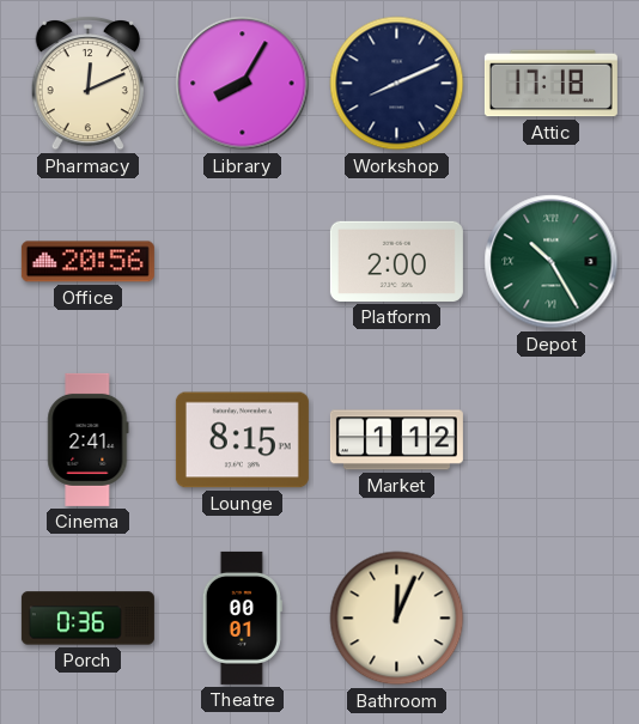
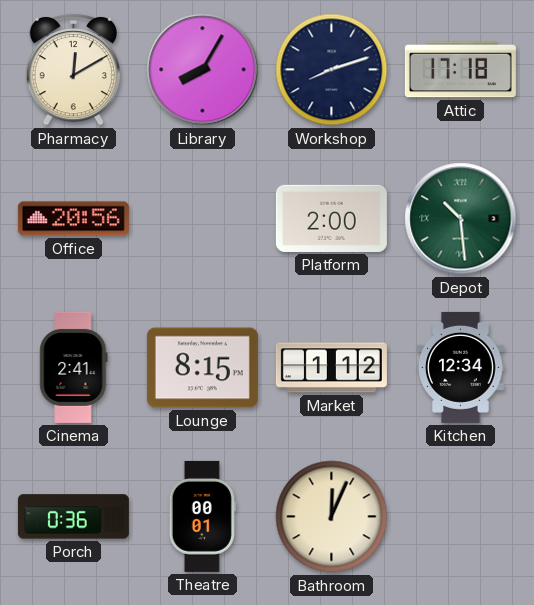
Pharmacy: 12:11 -> 12:10
Workshop: 8:11 -> 8:12
Depot: 10:25 -> 10:29
Kitchen: none -> 12:34
